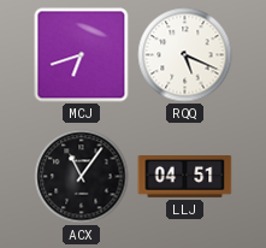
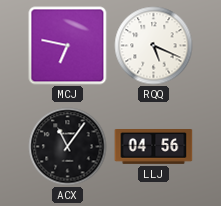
MCJ: 6:42 -> 6:47
LLJ: 04:51 -> 04:56
